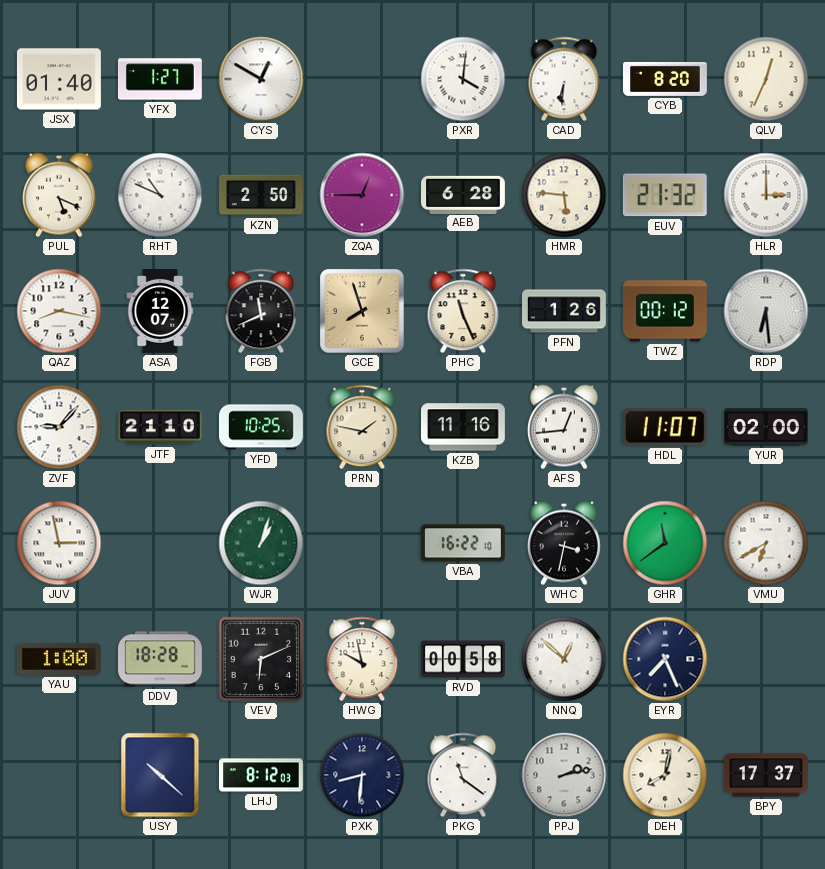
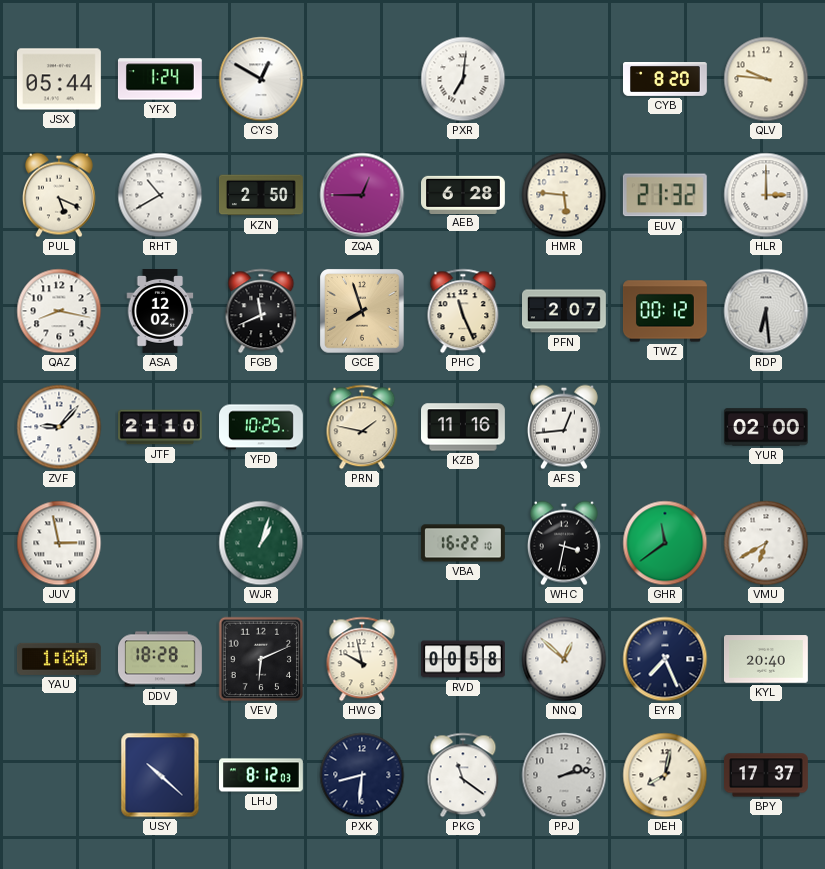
JSX: 01:40 -> 05:44
YFX: 1:27 -> 1:24
PXR: 4:01 -> 7:01
CAD: 6:31 -> none
QLV: 12:34 -> 9:46
RHT: 10:49 -> 10:40
ASA: 12:07 -> 12:02
PFN: 1:26 -> 2:07
HDL: 11:07 -> none
KYL: none -> 20:40
